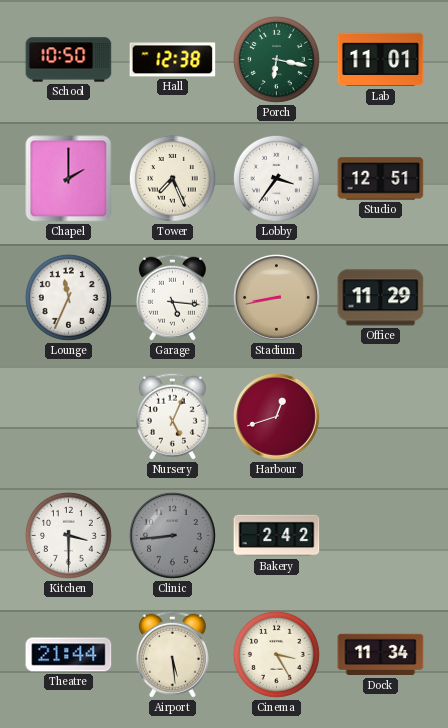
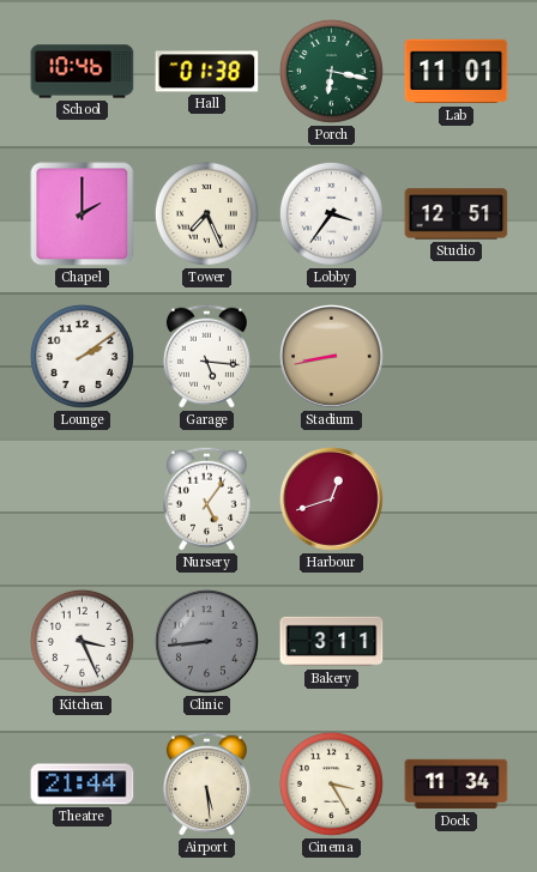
School: 10:50 -> 10:46
Hall: 12:38 -> 01:38
Lounge: 11:34 -> 2:09
Office: 11:29 -> none
Nursery: 5:04 -> 5:06
Kitchen: 3:30 -> 3:26
Bakery: 2:42 -> 3:11
